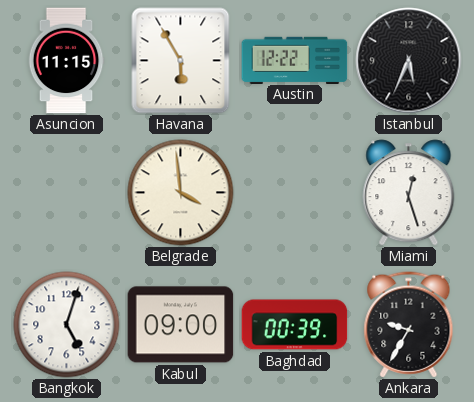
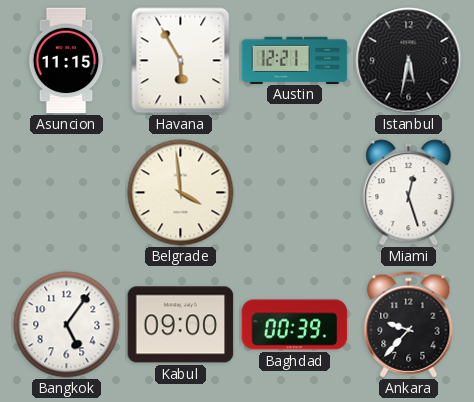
Austin: 12:22 -> 12:21
Istanbul: 5:34 -> 5:32
Bangkok: 5:03 -> 5:06
Ankara: 9:35 -> 9:37
